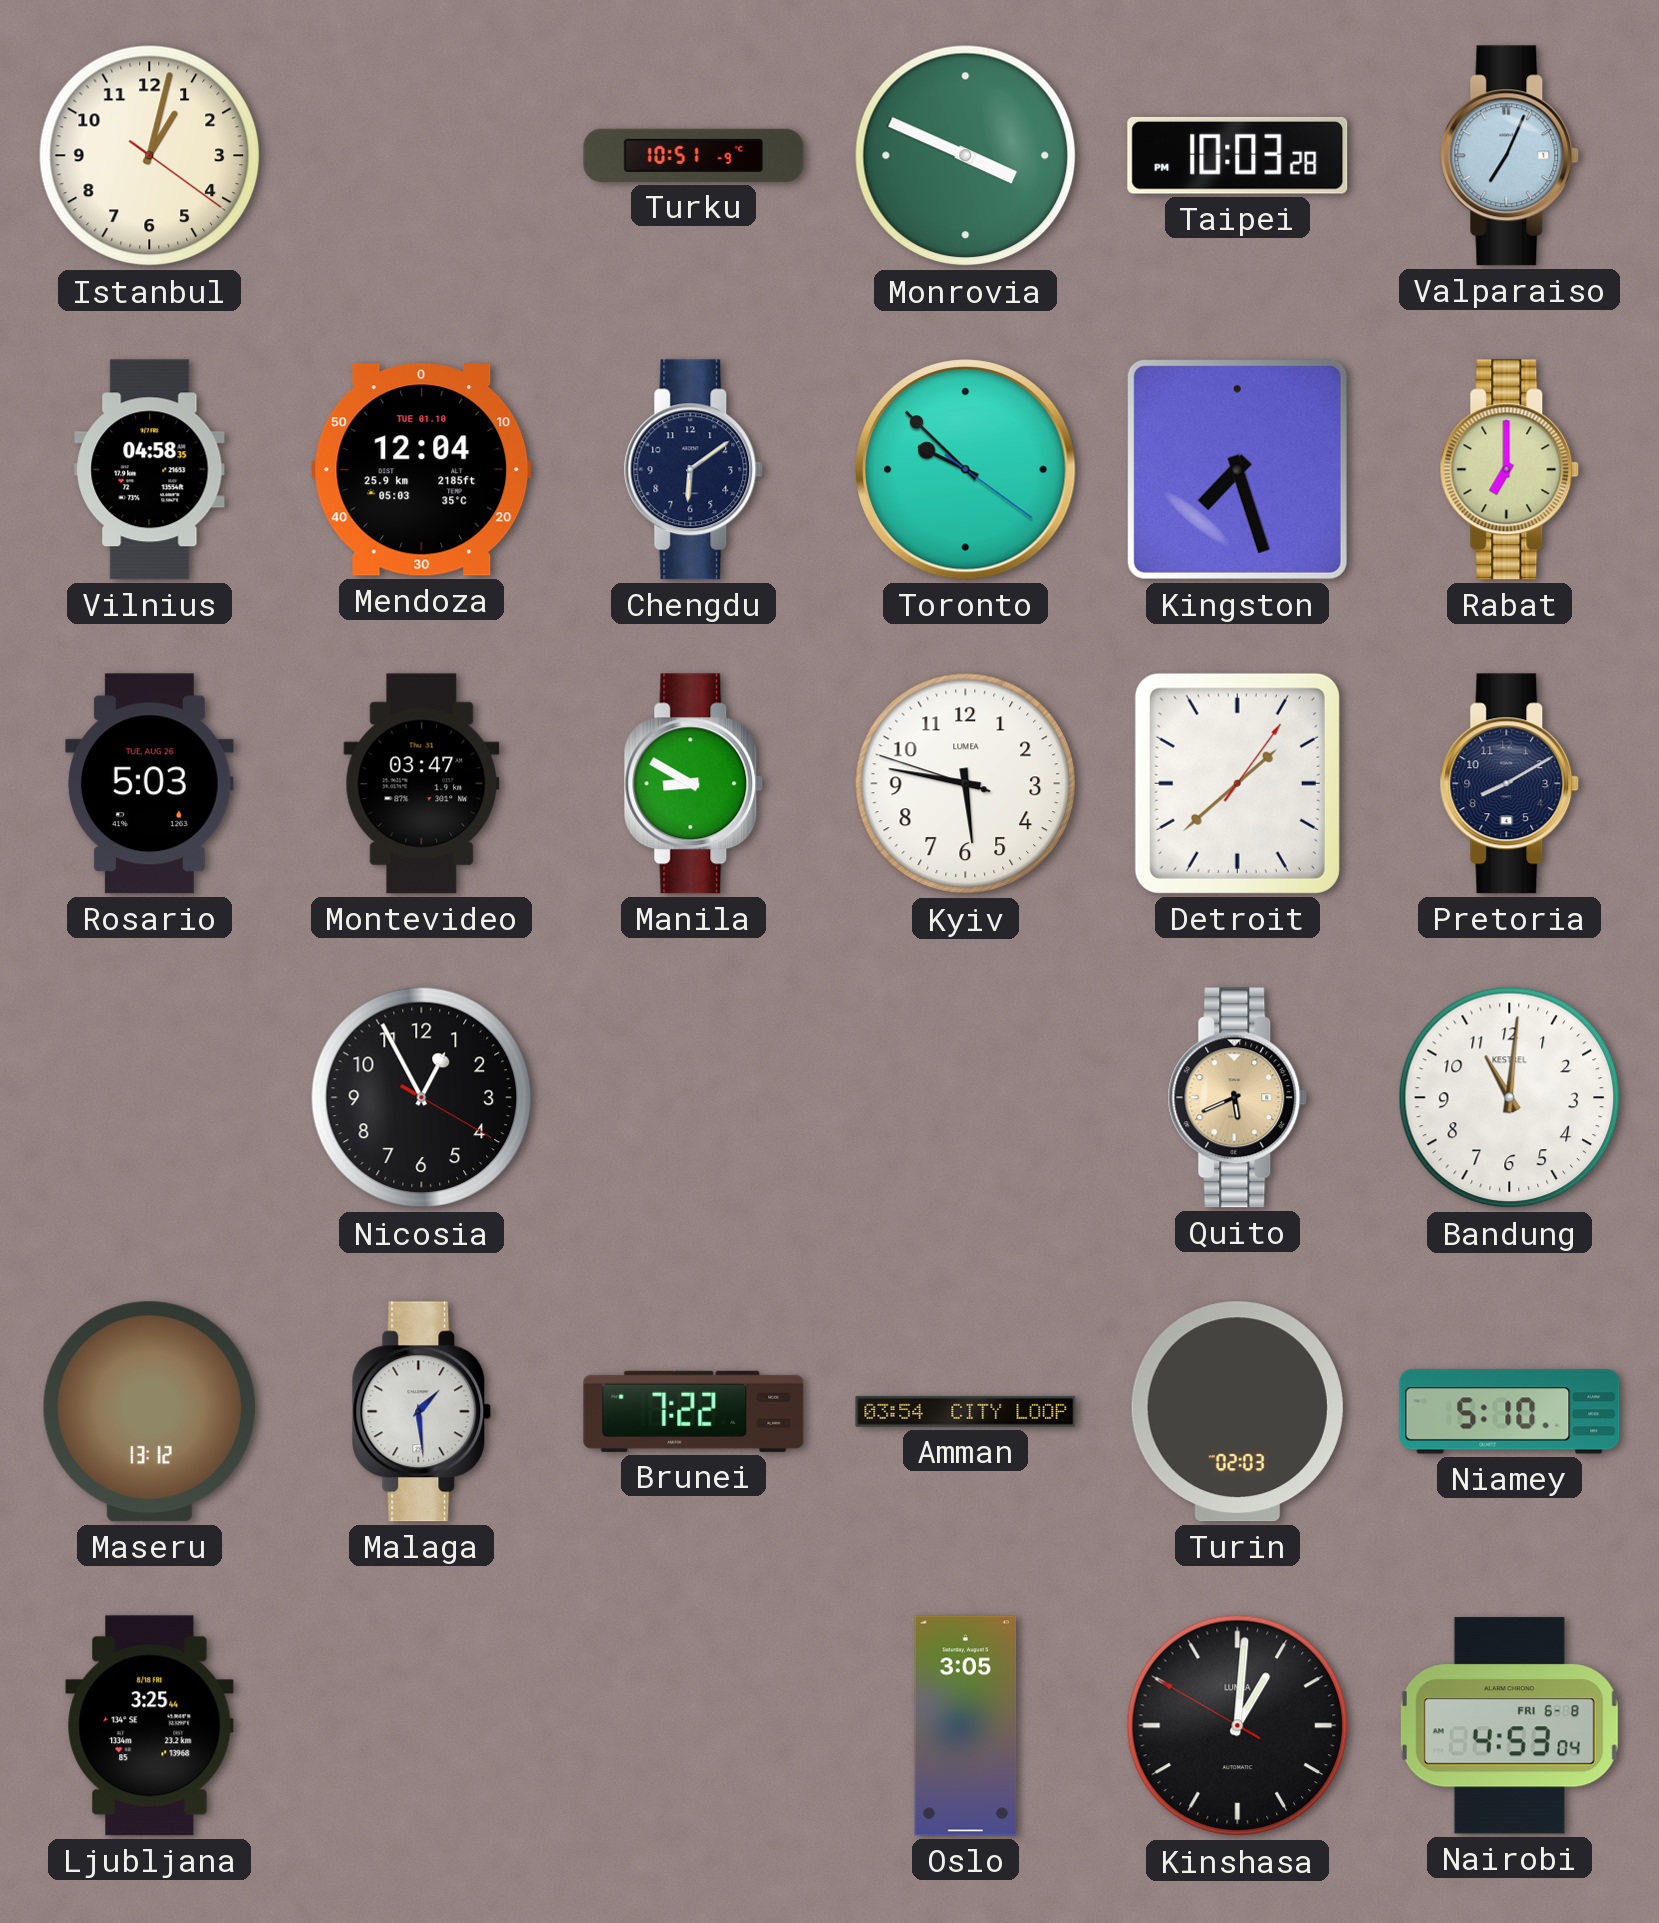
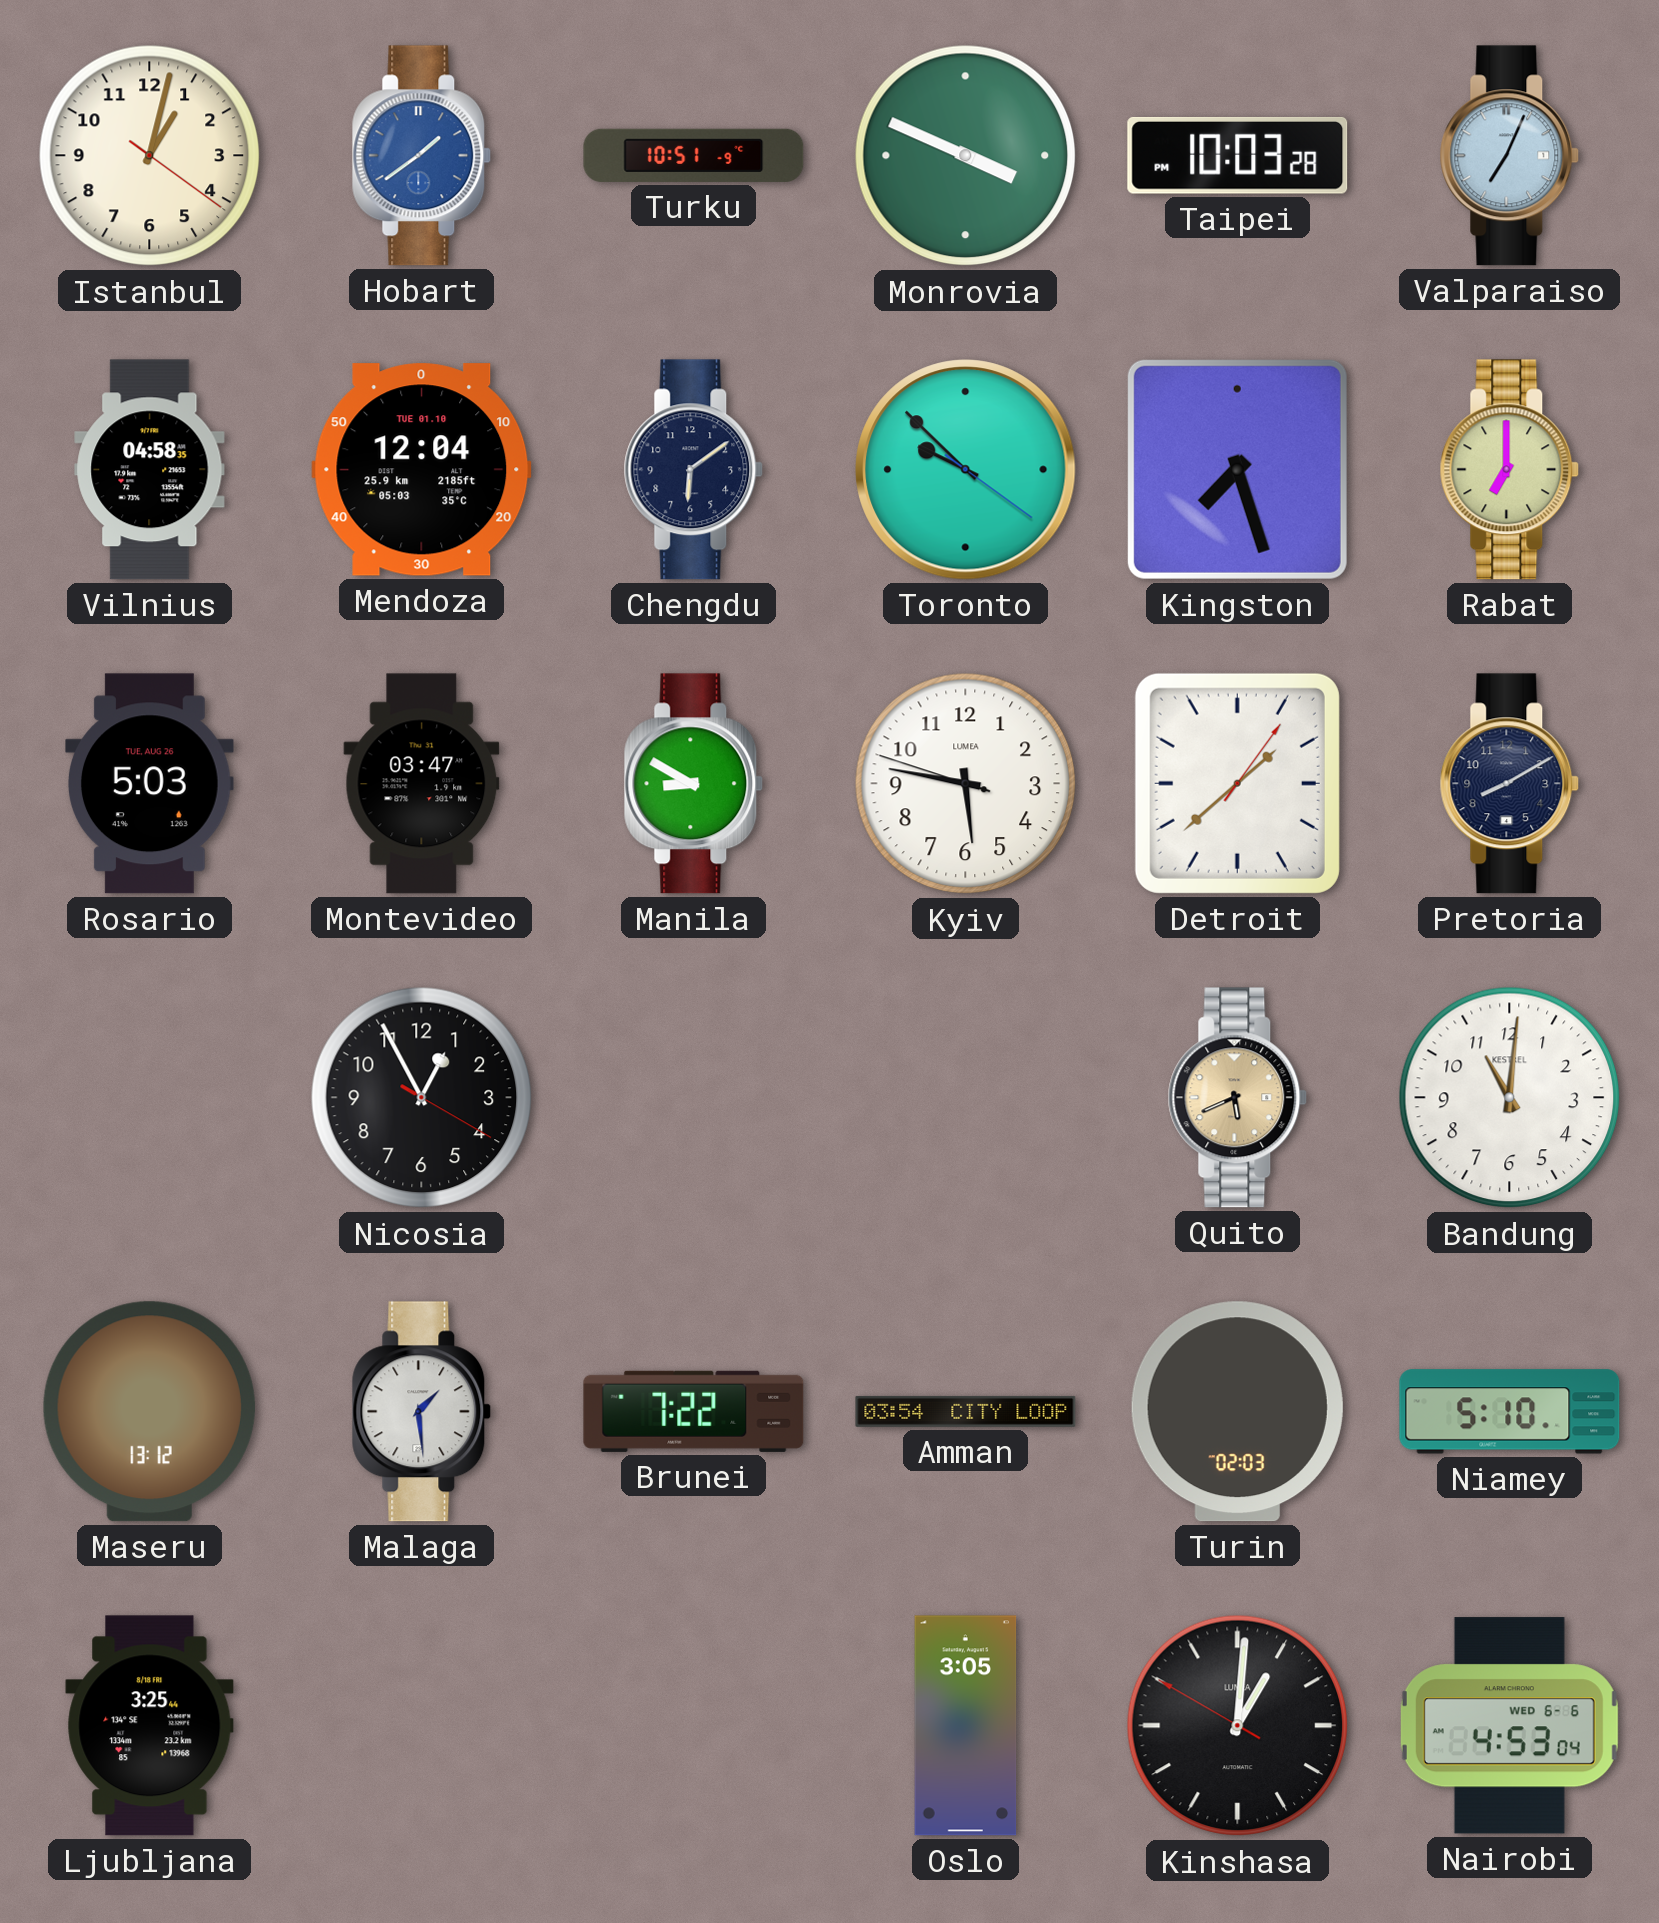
Hobart: none -> 1:39
Nairobi date: FRI 6-8 -> WED 6-6
